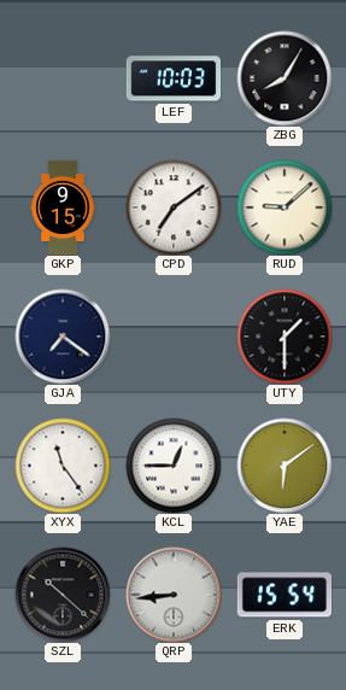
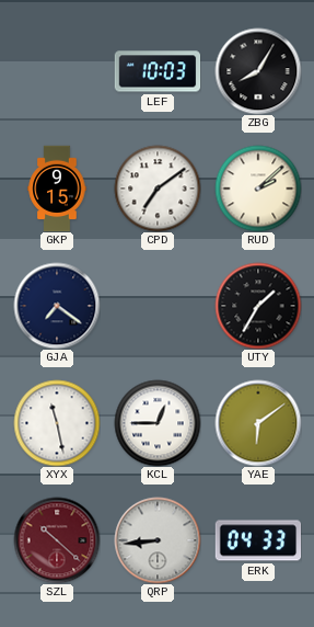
RUD: 9:08 -> 2:08
UTY: 1:30 -> 1:35
XYX: 11:24 -> 11:28
SZL dial: black -> burgundy
ERK: 15:54 -> 04:33
